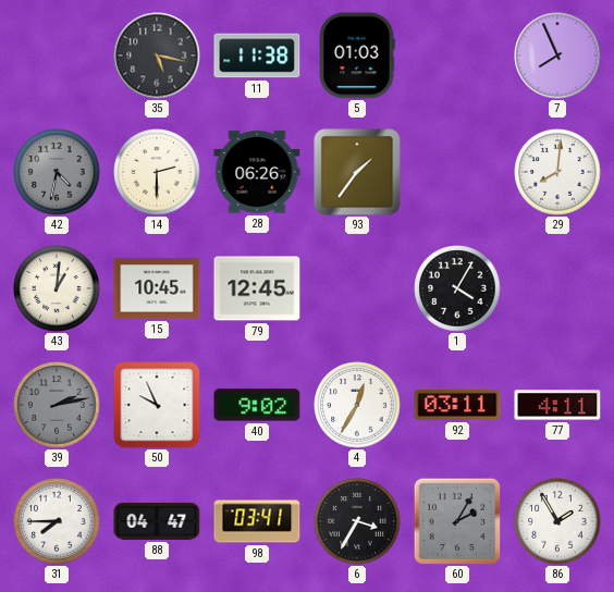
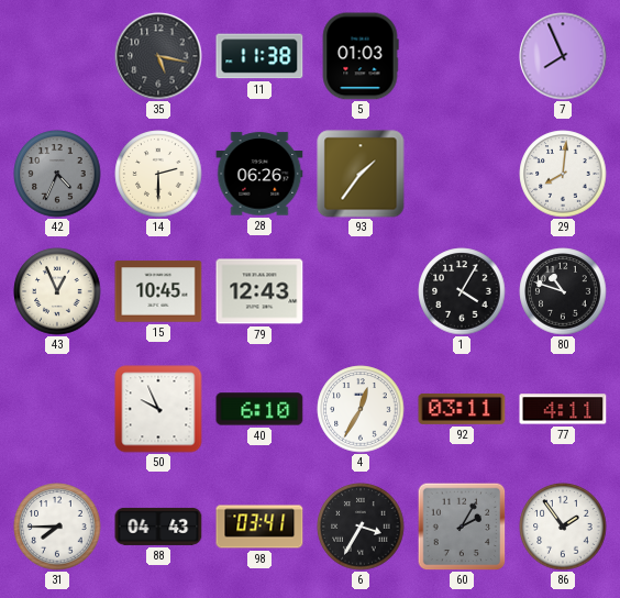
42: 4:32 -> 4:34
43: 1:01 -> 12:56
79: 12:45 -> 12:43
80: none -> 10:48
39: 2:13 -> none
40: 9:02 -> 6:10
88: 04:47 -> 04:43
86: 1:55 -> 1:54
